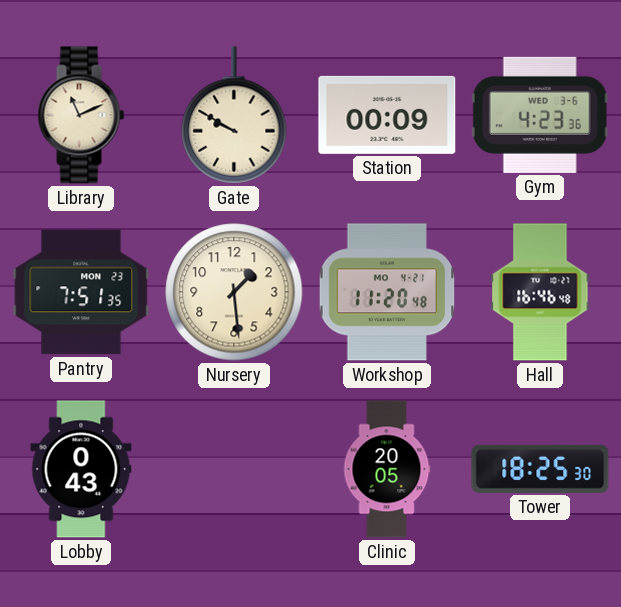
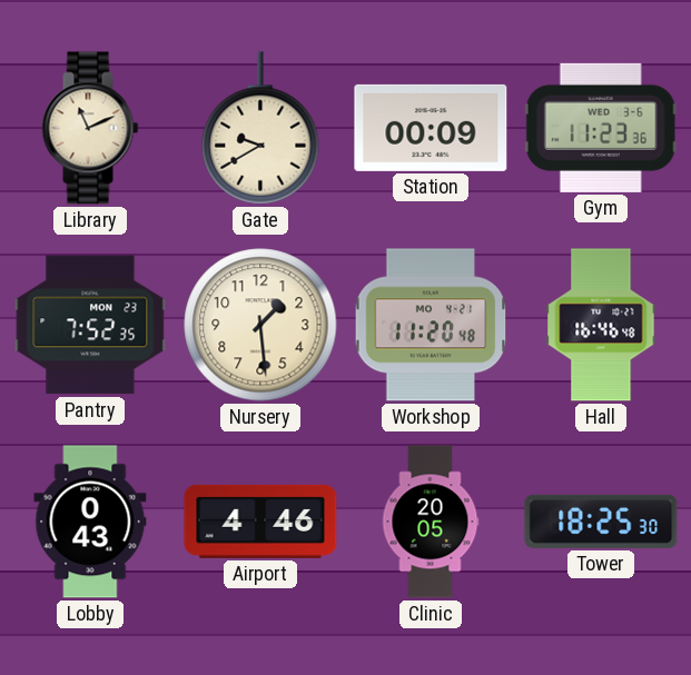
Gate: 9:50 -> 9:40
Gym: 4:23 -> 11:23
Pantry: 7:51 -> 7:52
Airport: none -> 4:46
